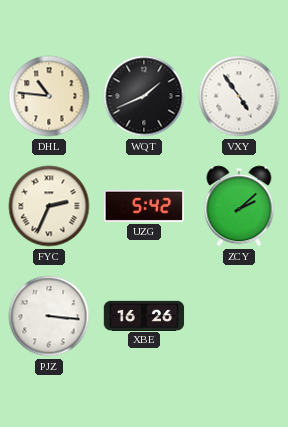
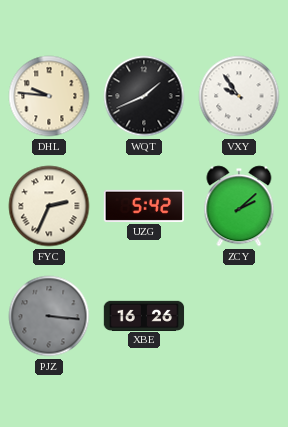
DHL: 10:46 -> 9:46
VXY: 4:54 -> 9:54
PJZ dial: white -> grey
